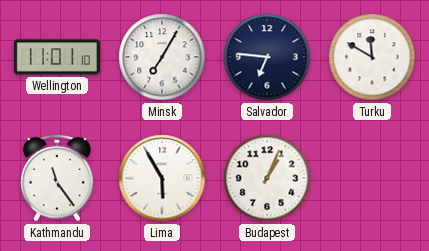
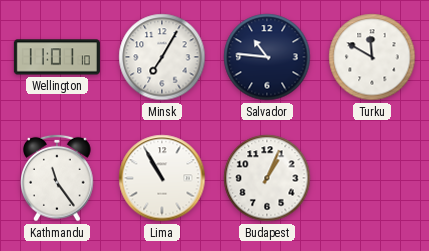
Salvador: 6:46 -> 10:46
Lima: 5:55 -> 10:55
